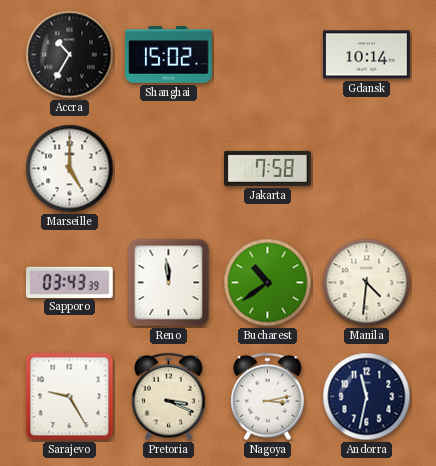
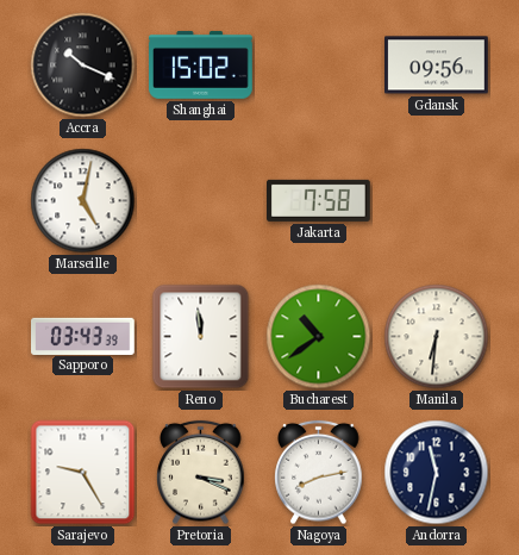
Accra: 10:35 -> 10:19
Gdansk: 10:14 -> 09:56
Marseille: 5:00 -> 5:02
Manila: 4:31 -> 6:31
Nagoya: 3:13 -> 8:13
